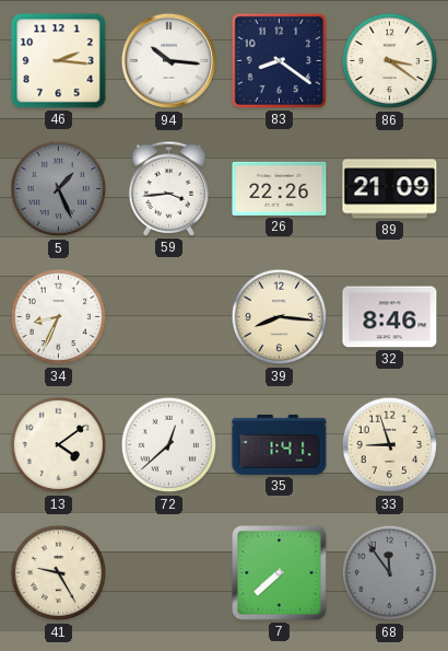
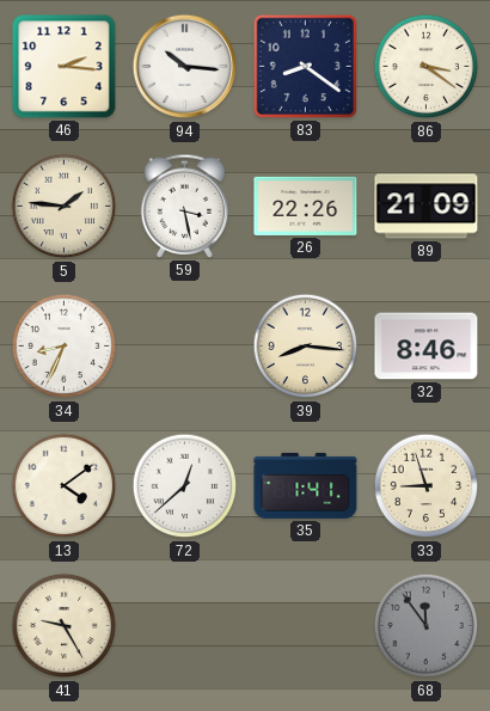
5: 1:26 -> 1:46
5 dial: grey -> cream
59: 3:44 -> 3:28
7: 7:38 -> none
